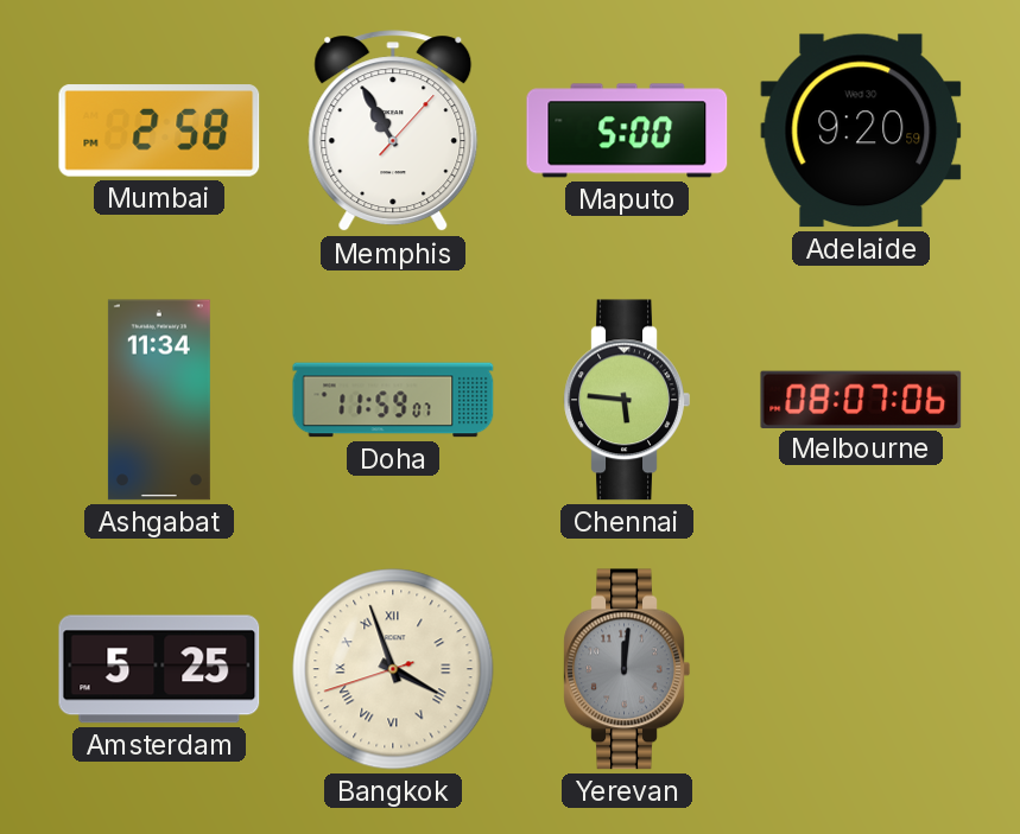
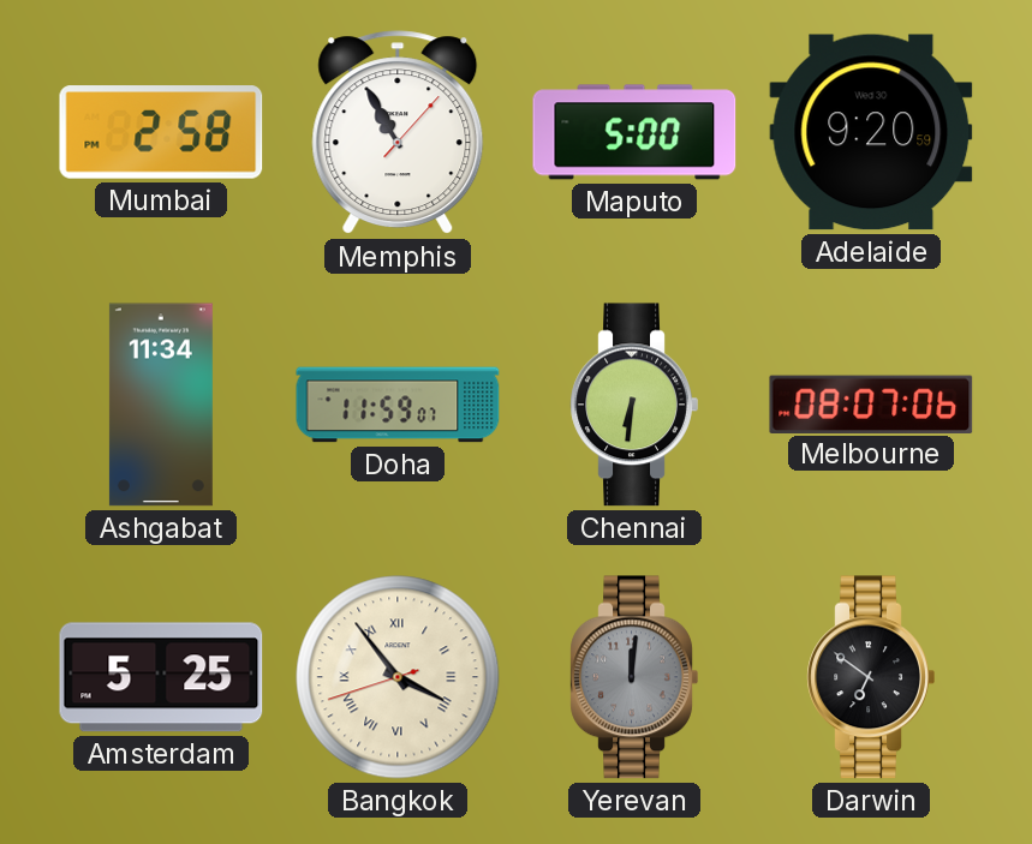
Chennai: 5:46 -> 6:31
Bangkok: 3:56 -> 3:53
Darwin: none -> 6:51
